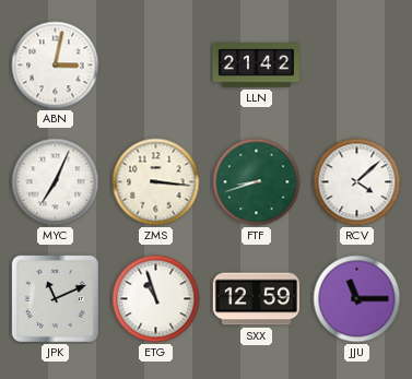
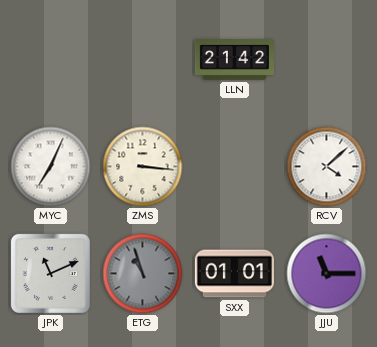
ABN: 3:02 -> none
FTF: 8:42 -> none
ETG dial: white -> grey
SXX: 12:59 -> 01:01
